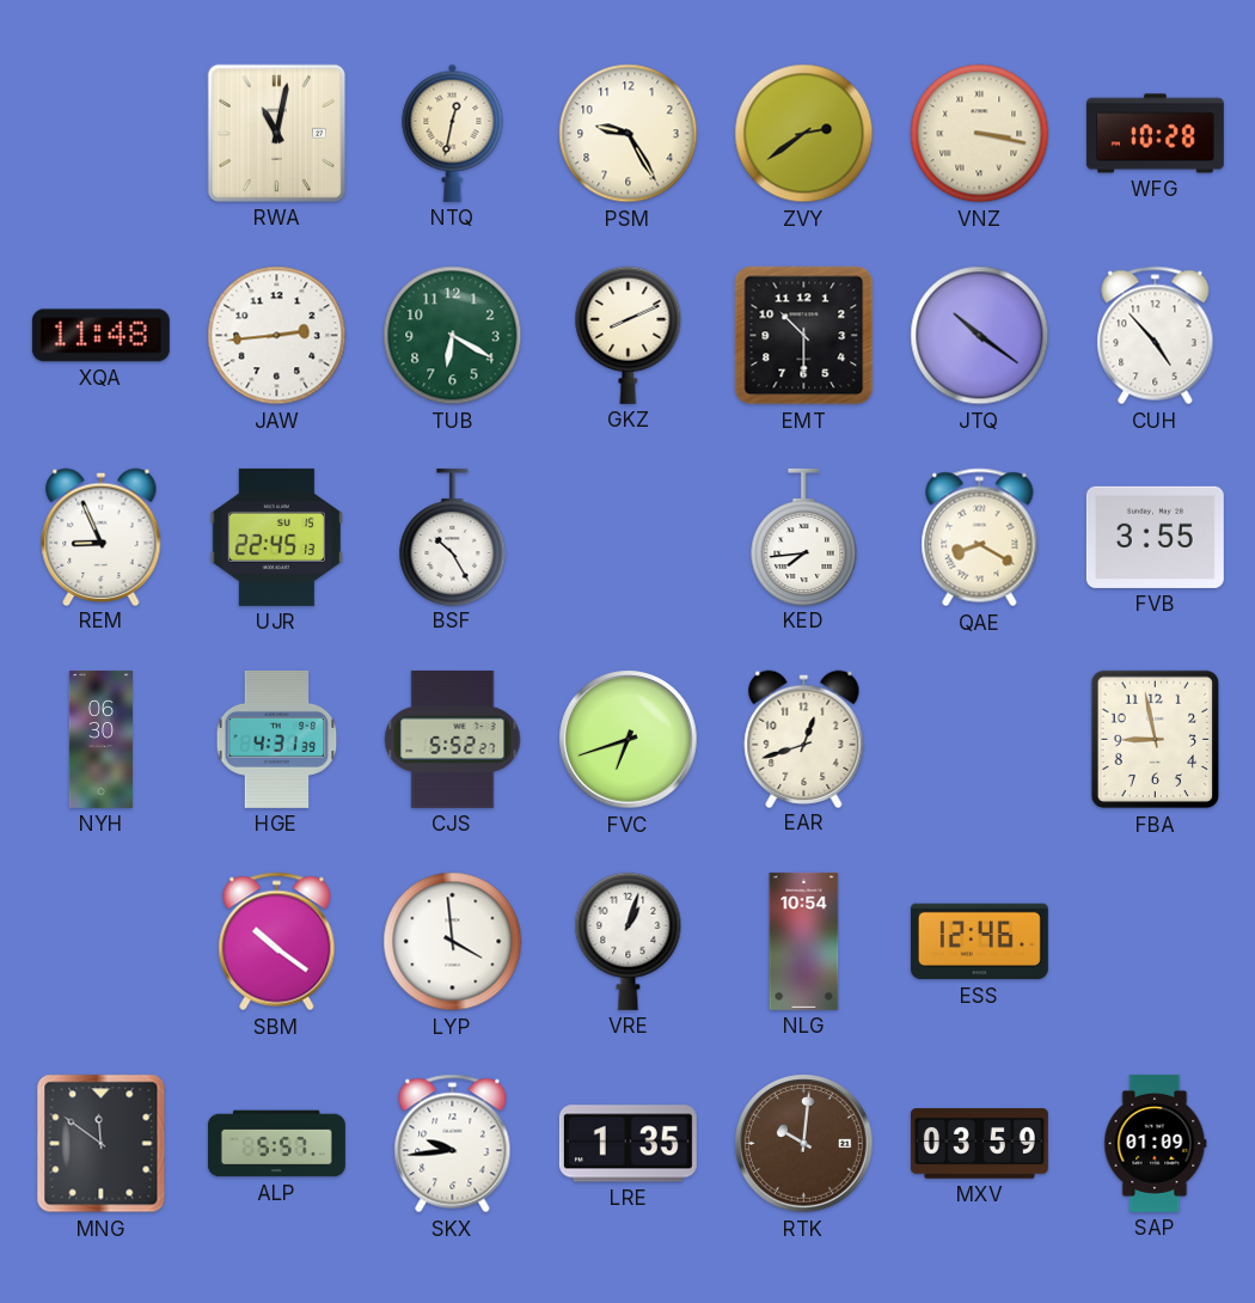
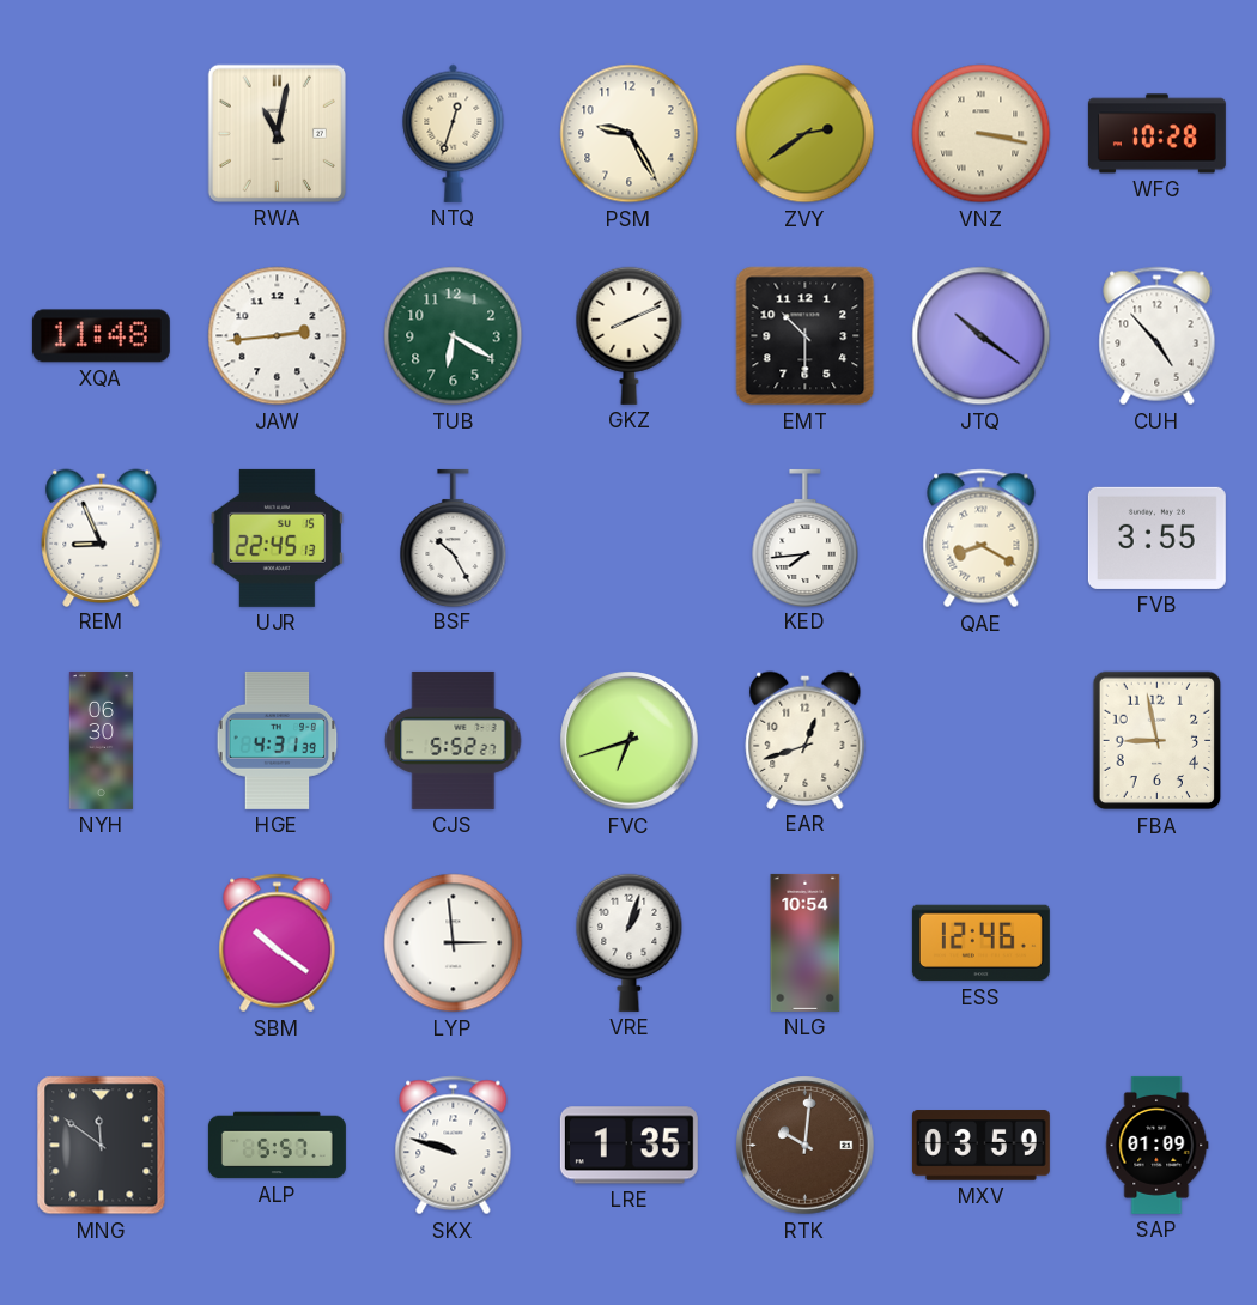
NTQ: 12:32 -> 12:33
LYP: 3:59 -> 2:59
SKX: 9:44 -> 9:48
